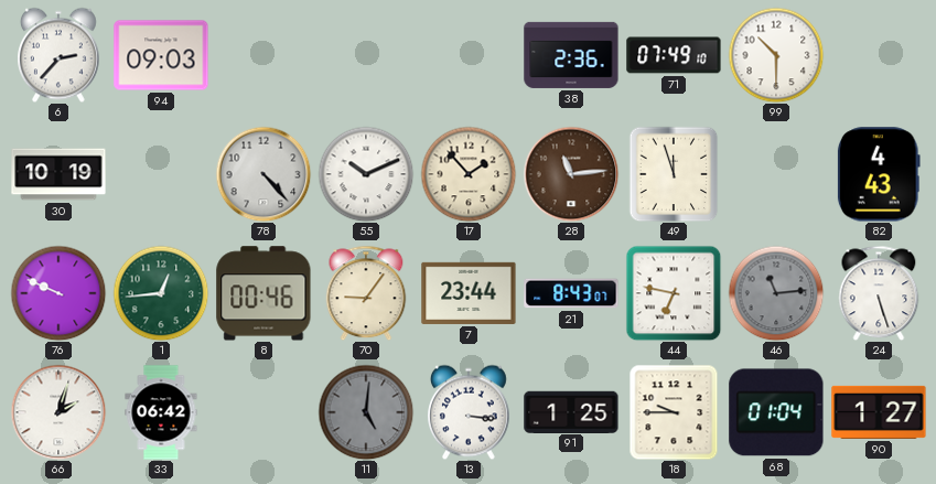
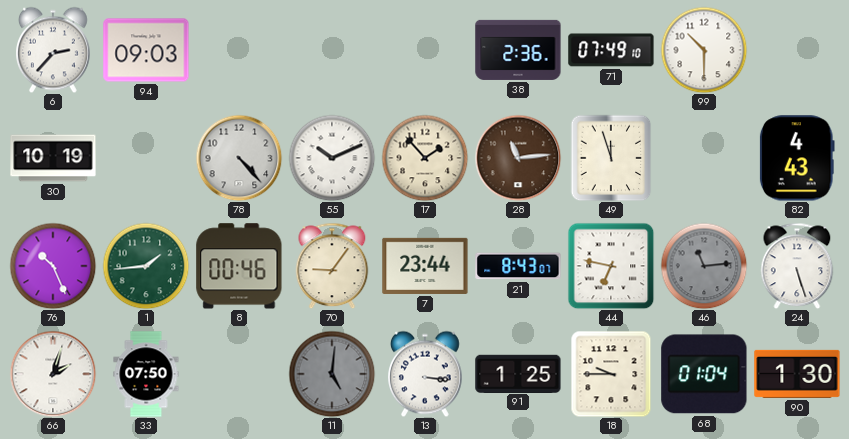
76: 9:49 -> 10:26
1: 12:44 -> 1:44
33: 06:42 -> 07:50
90: 1:27 -> 1:30
